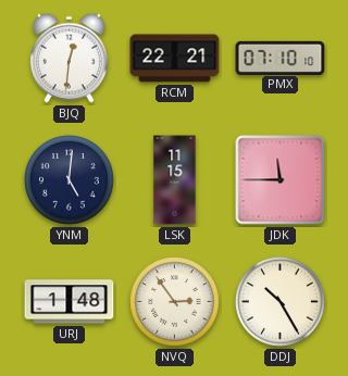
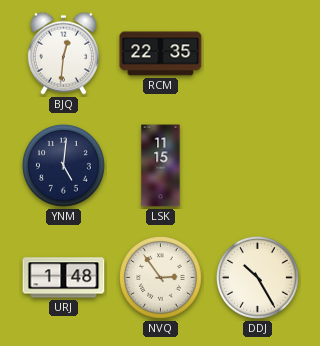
RCM: 22:21 -> 22:35
PMX: 07:10 -> none
JDK: 11:45 -> none
